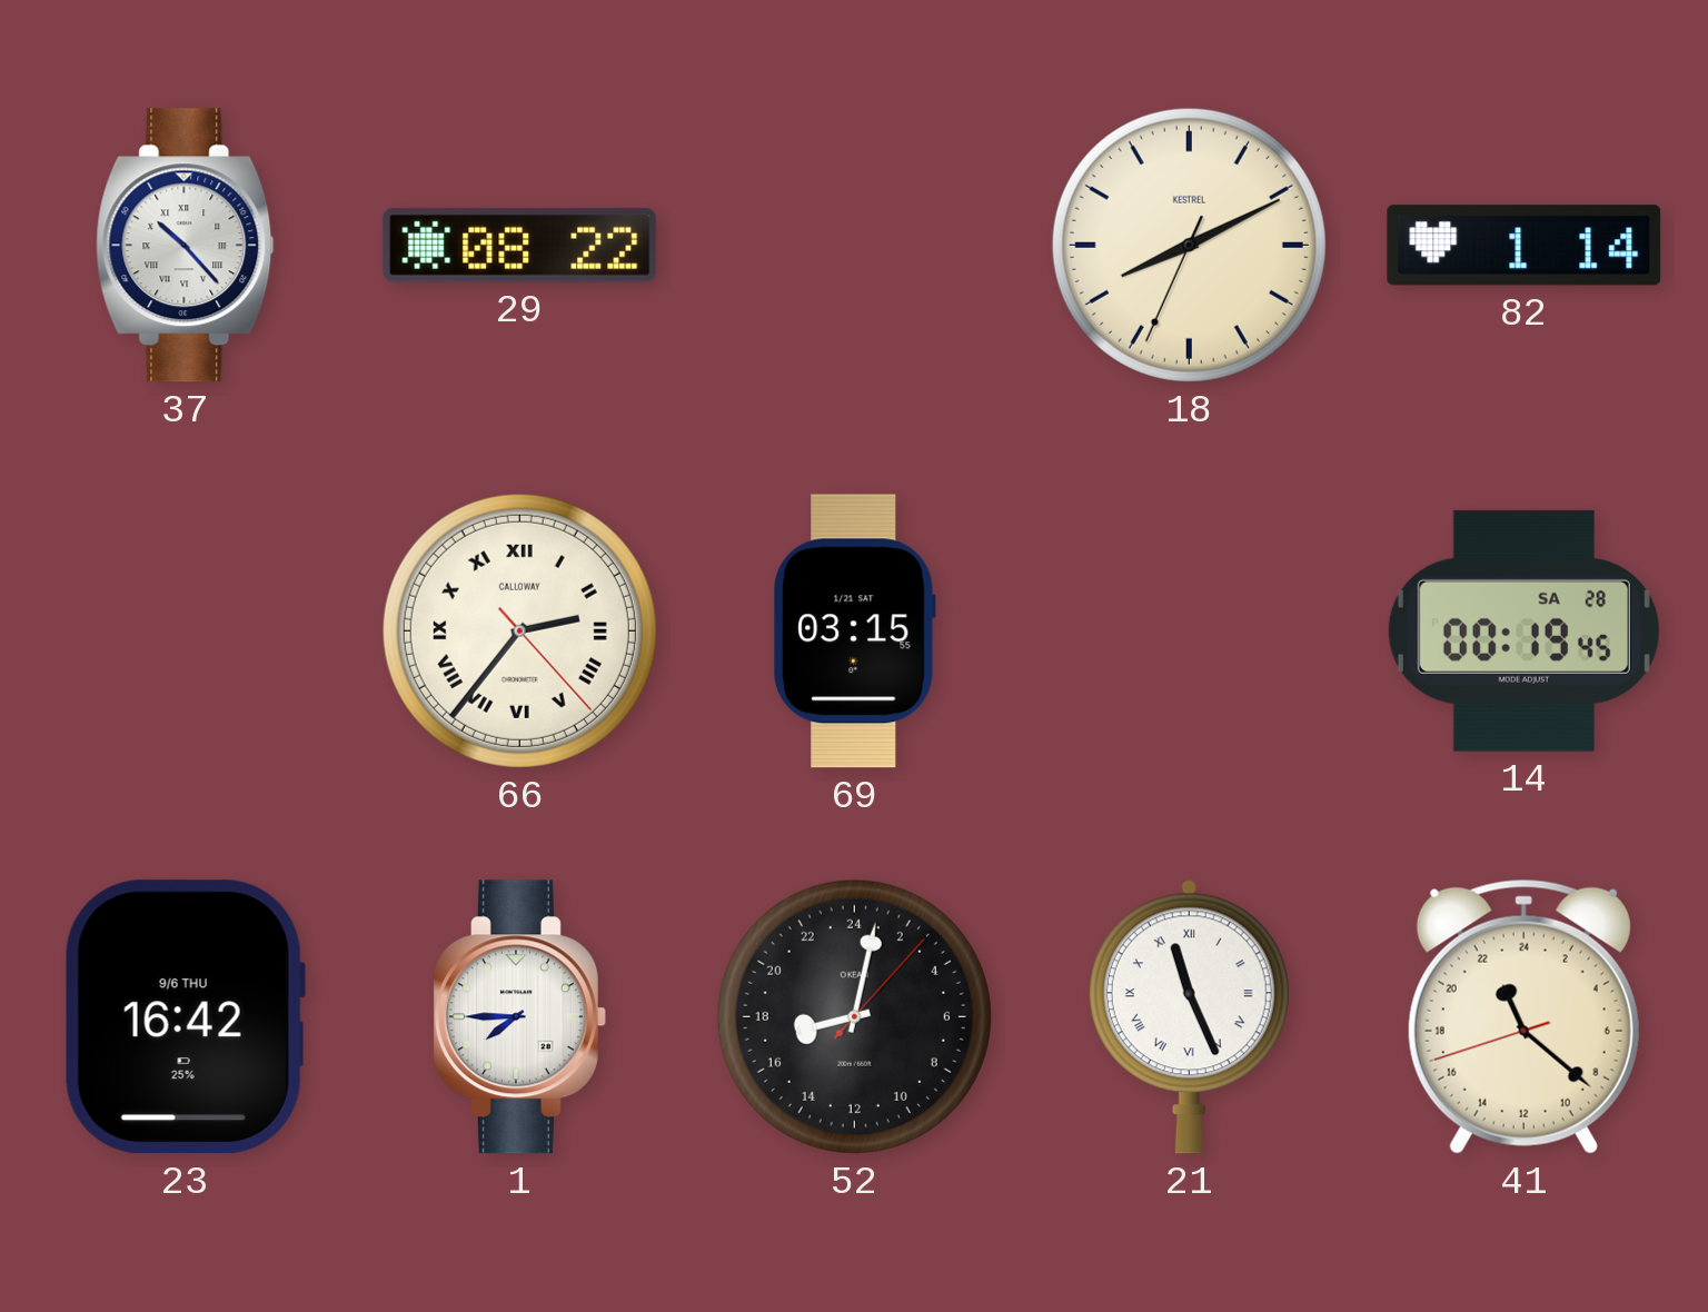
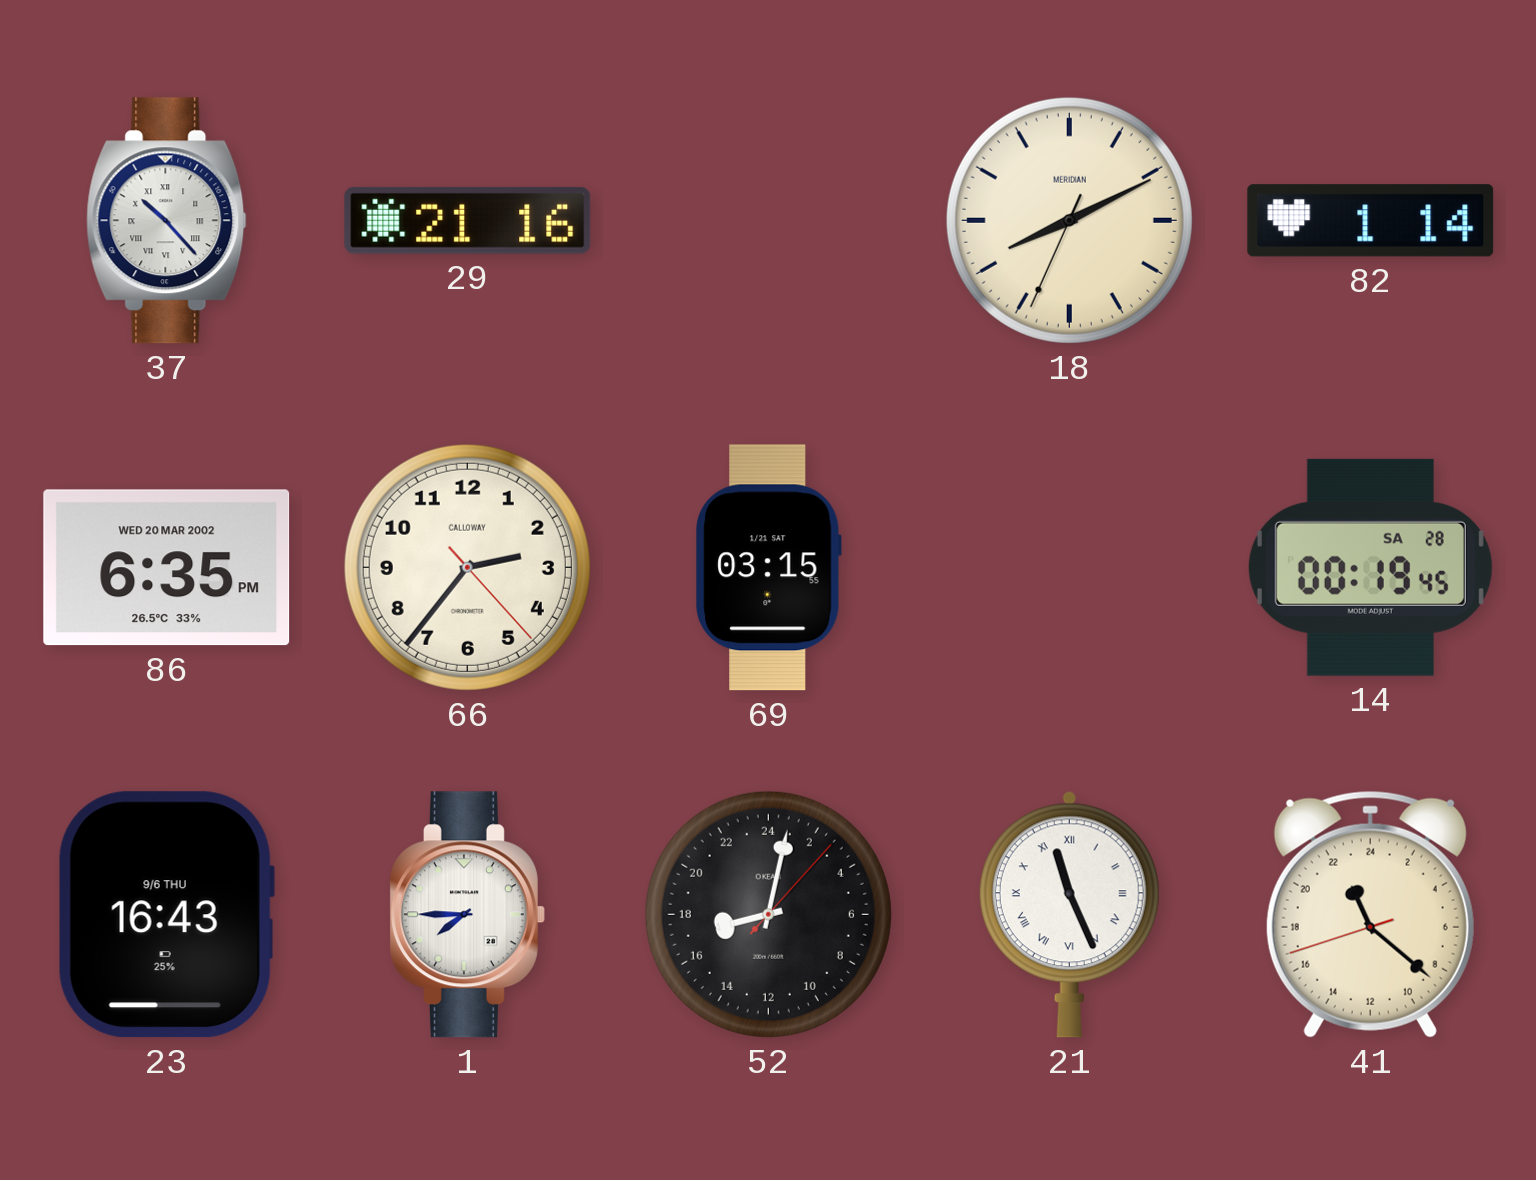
29: 08:22 -> 21:16
18 brand: KESTREL -> MERIDIAN
86: none -> 6:35
66 numerals: Roman -> Arabic
23: 16:42 -> 16:43
